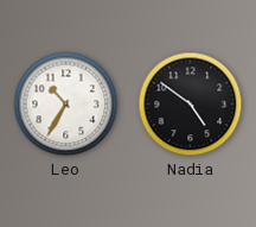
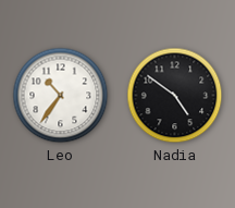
Leo: 10:35 -> 10:36
